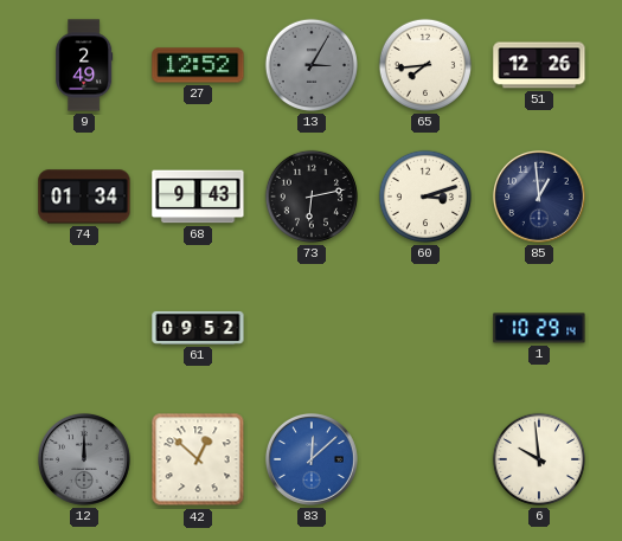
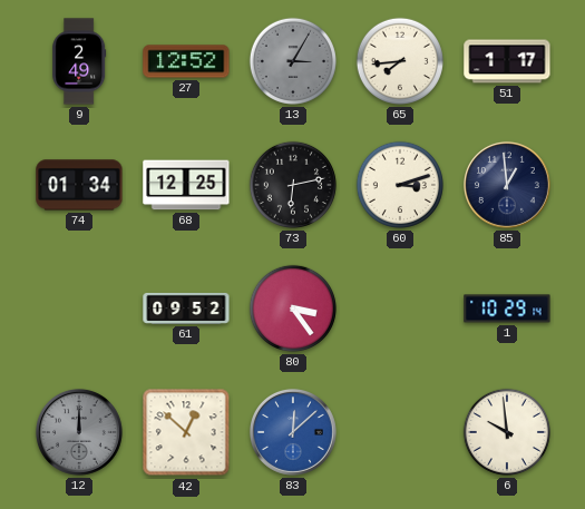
51: 12:26 -> 1:17
68: 9:43 -> 12:25
80: none -> 3:24
